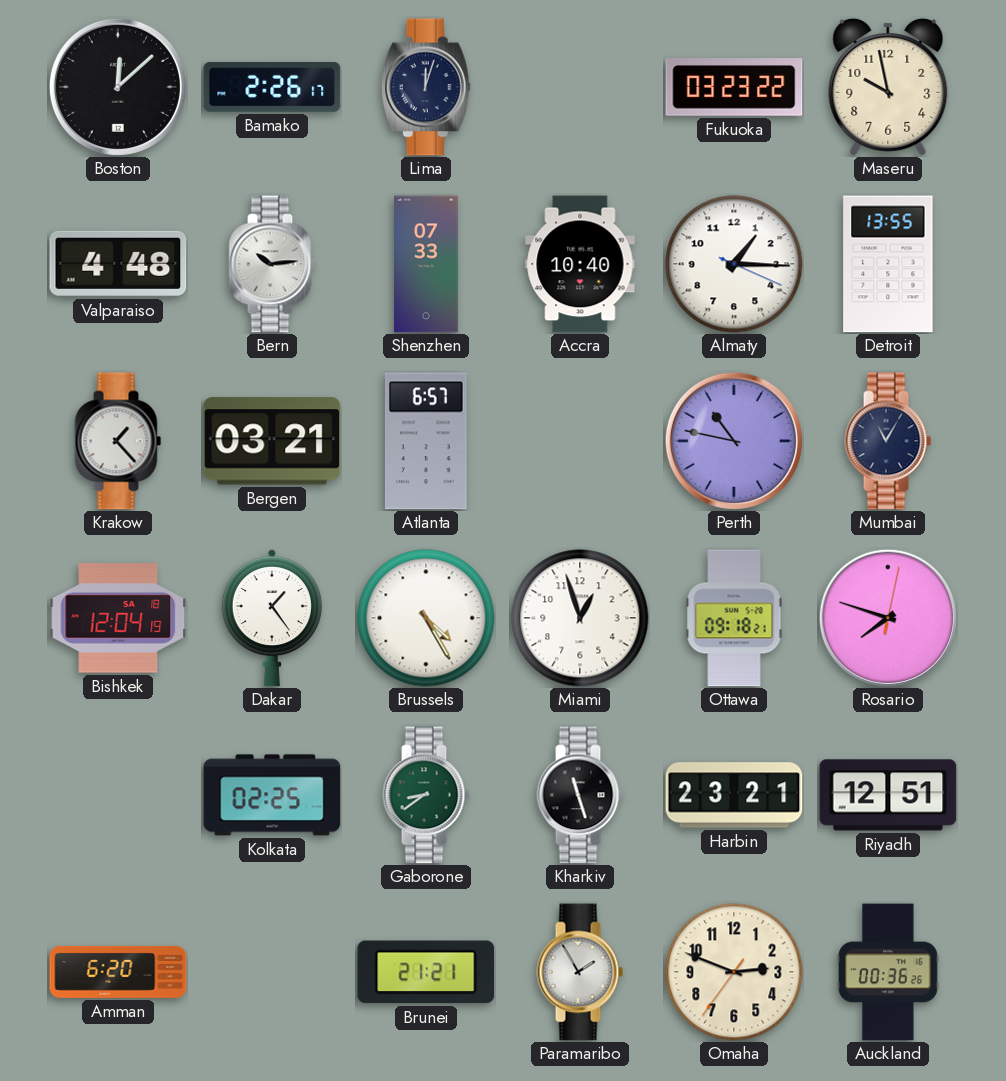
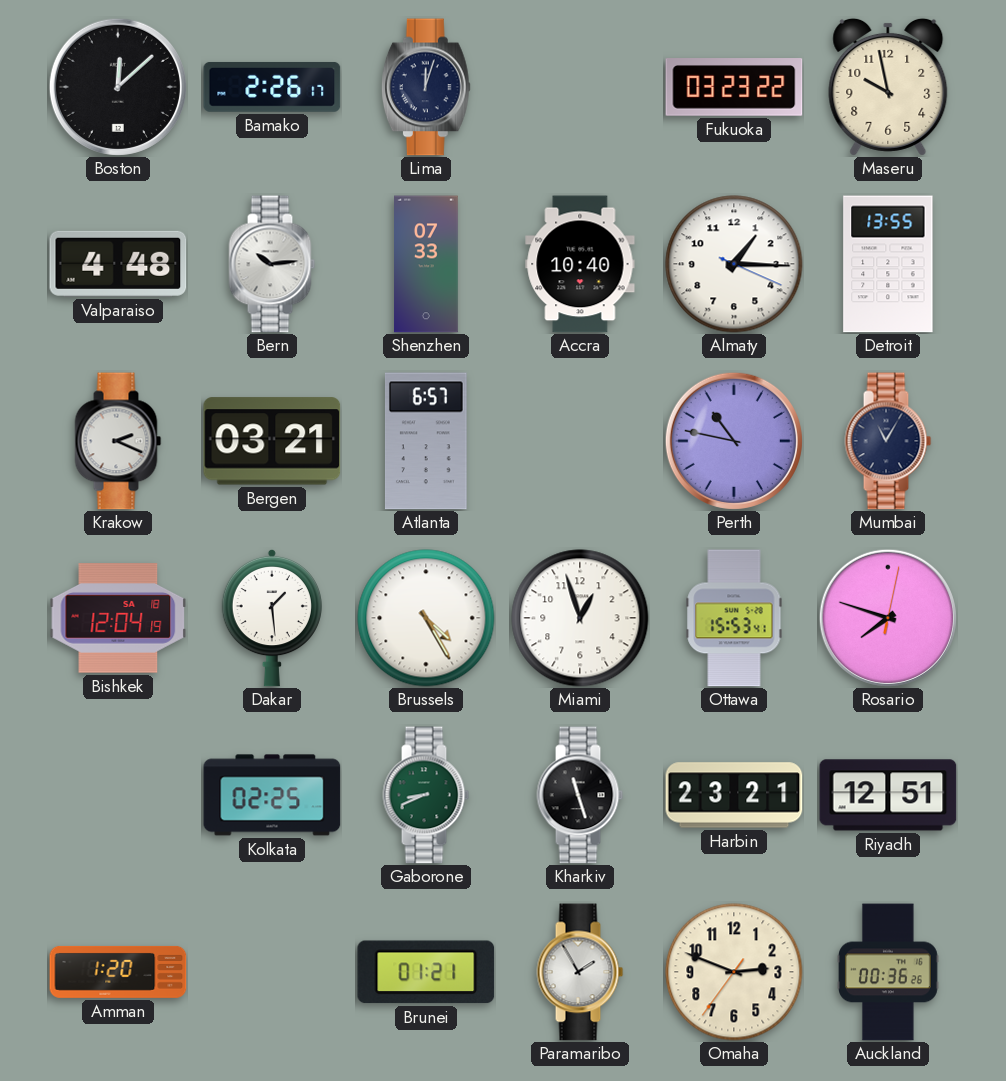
Krakow: 1:23 -> 2:19
Dakar: 1:24 -> 1:29
Ottawa: 09:18 -> 15:53
Gaborone: 8:39 -> 8:41
Amman: 6:20 -> 1:20
Brunei: 21:21 -> 01:21
